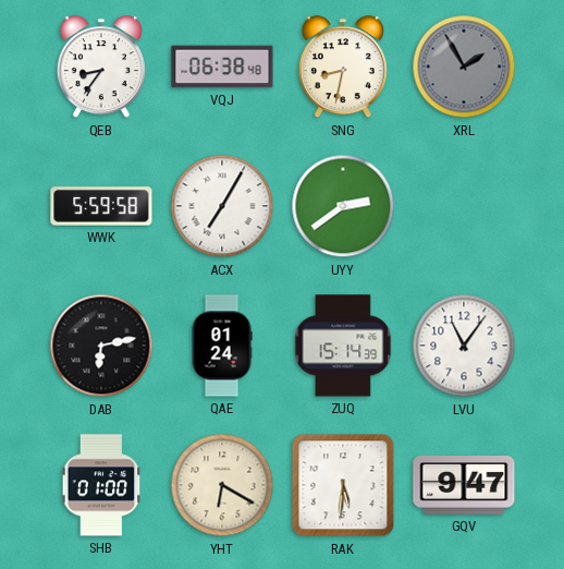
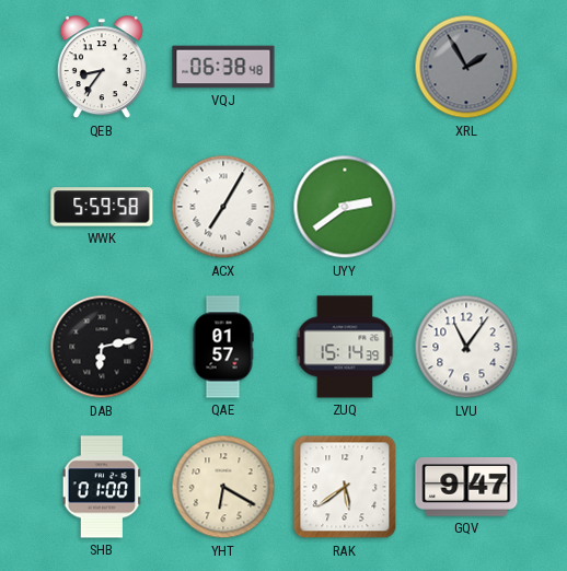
SNG: 8:32 -> none
QAE: 01:24 -> 01:57
RAK: 5:31 -> 5:39
